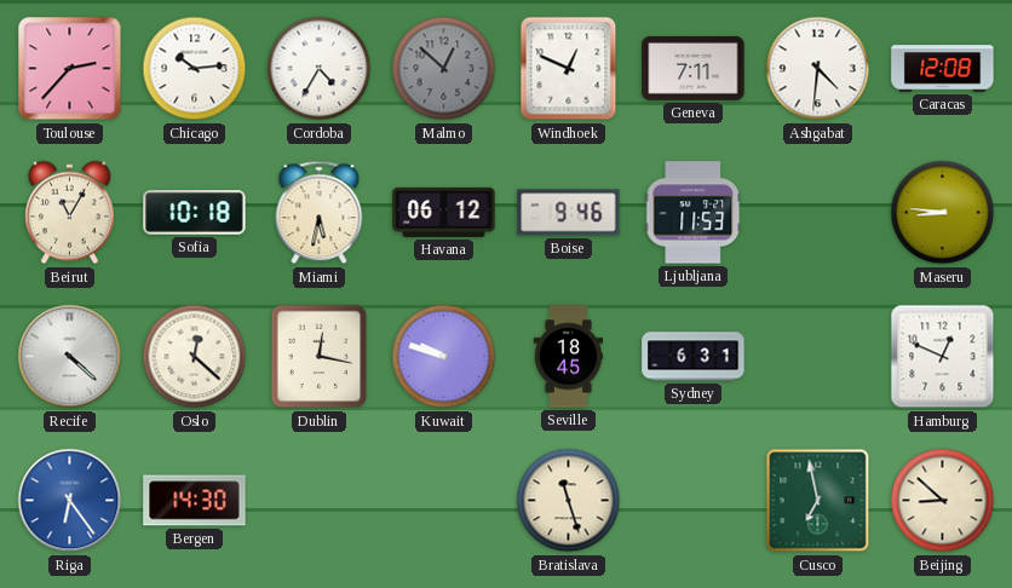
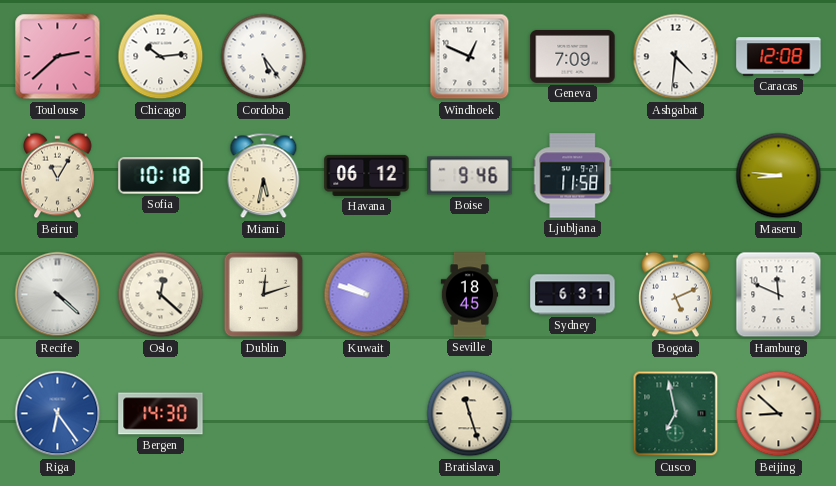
Toulouse: 2:37 -> 2:38
Cordoba: 4:35 -> 5:24
Malmo: 12:52 -> none
Geneva: 7:11 -> 7:09
Ljubljana: 11:53 -> 11:58
Dublin: 12:17 -> 12:12
Bogota: none -> 5:11
Hamburg: 12:49 -> 11:49
